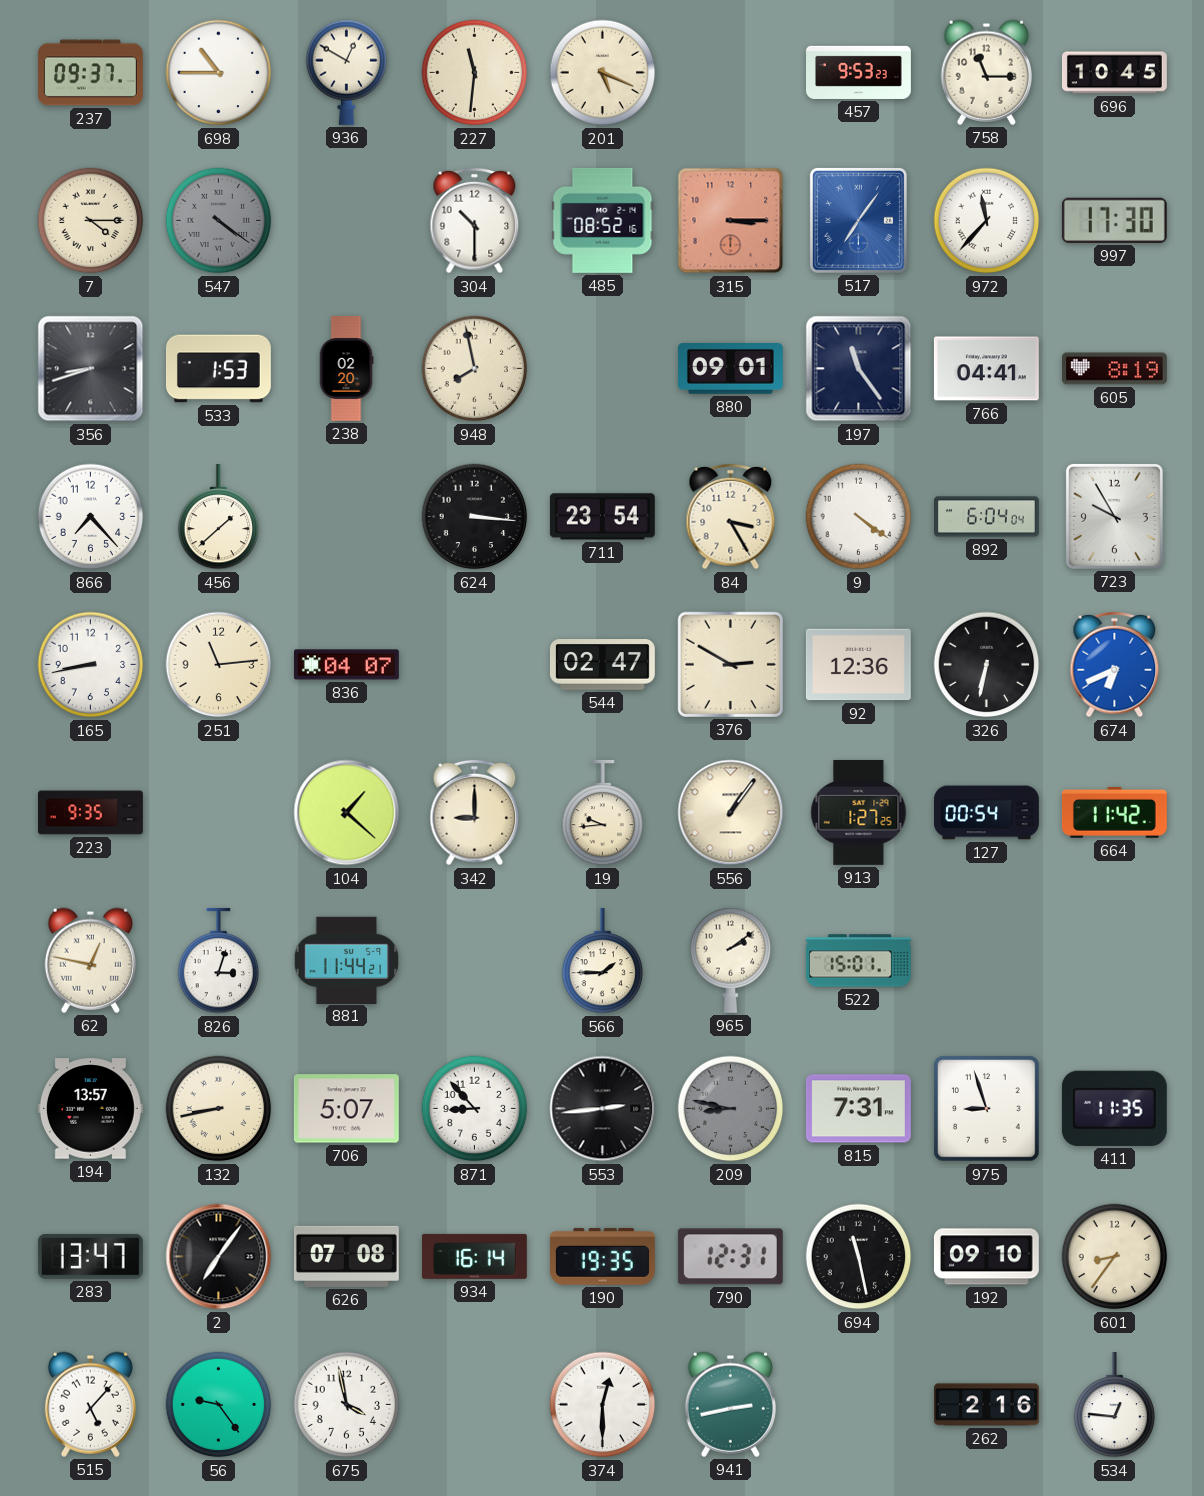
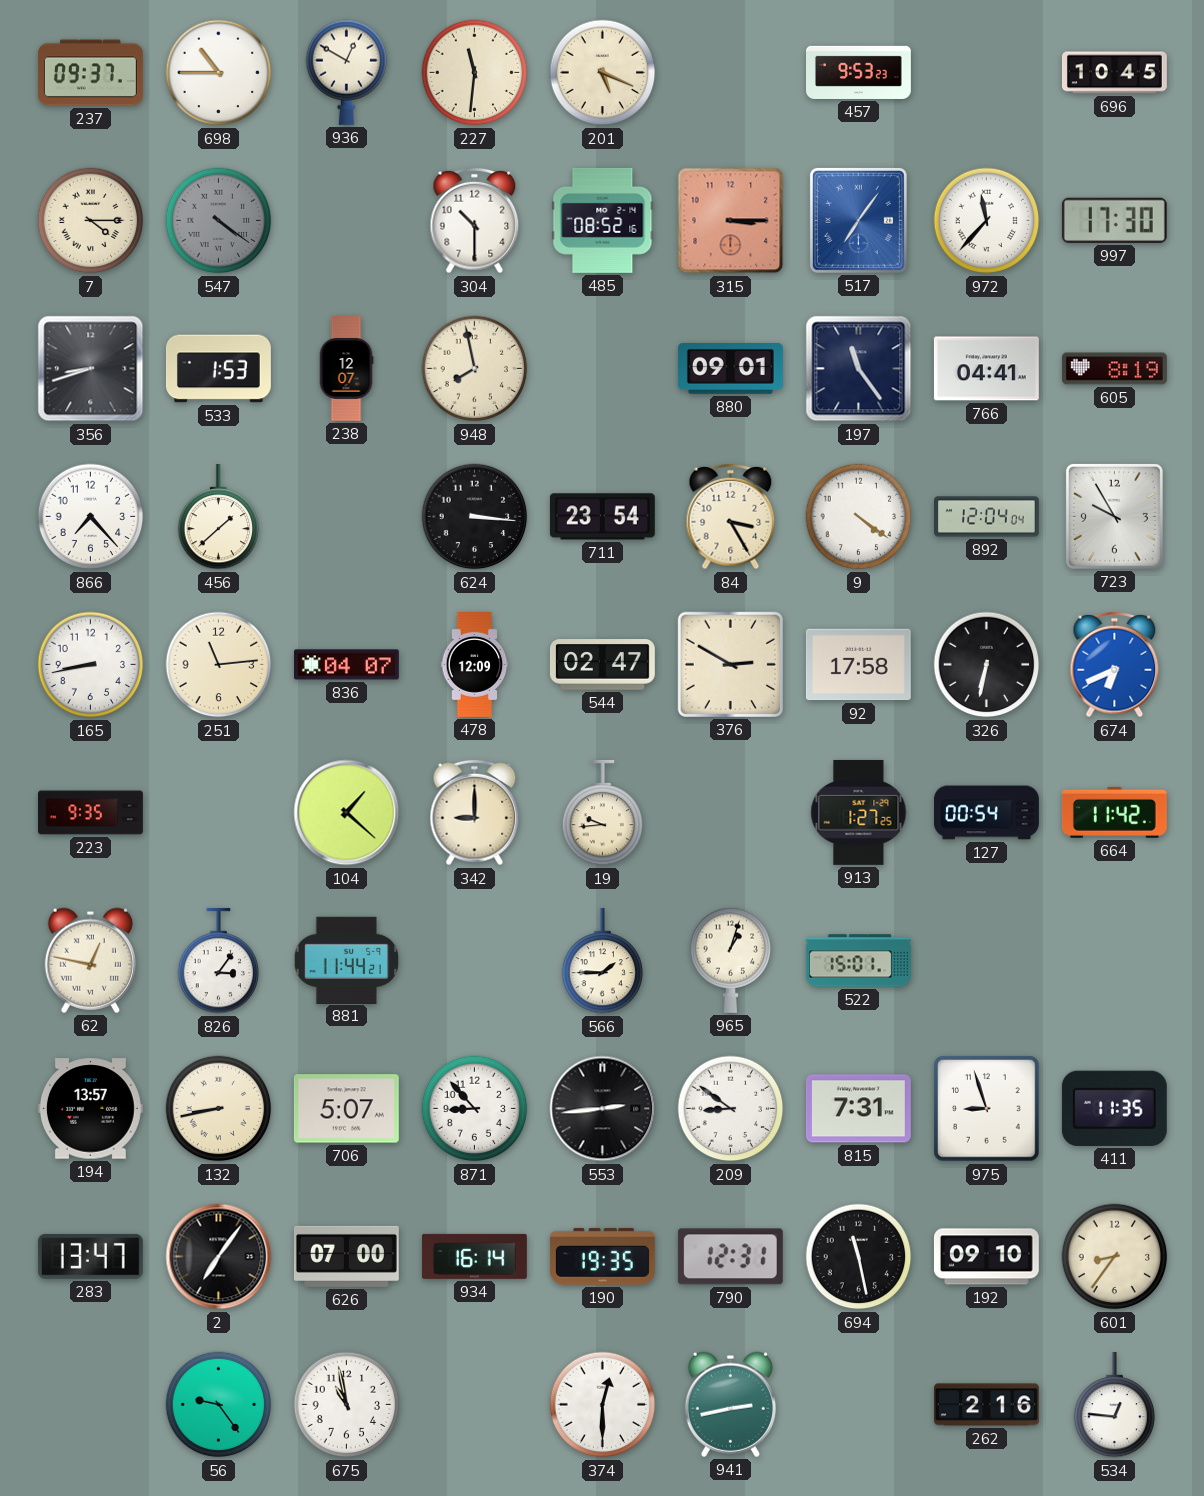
758: 11:15 -> none
238: 02:20 -> 12:07
892: 6:04 -> 12:04
478: none -> 12:09
92: 12:36 -> 17:58
556: 1:06 -> none
826: 3:03 -> 3:06
965: 2:09 -> 1:03
209: 8:47 -> 8:51
209 dial: grey -> white
626: 07:08 -> 07:00
515: 5:07 -> none
675: 3:58 -> 10:58
